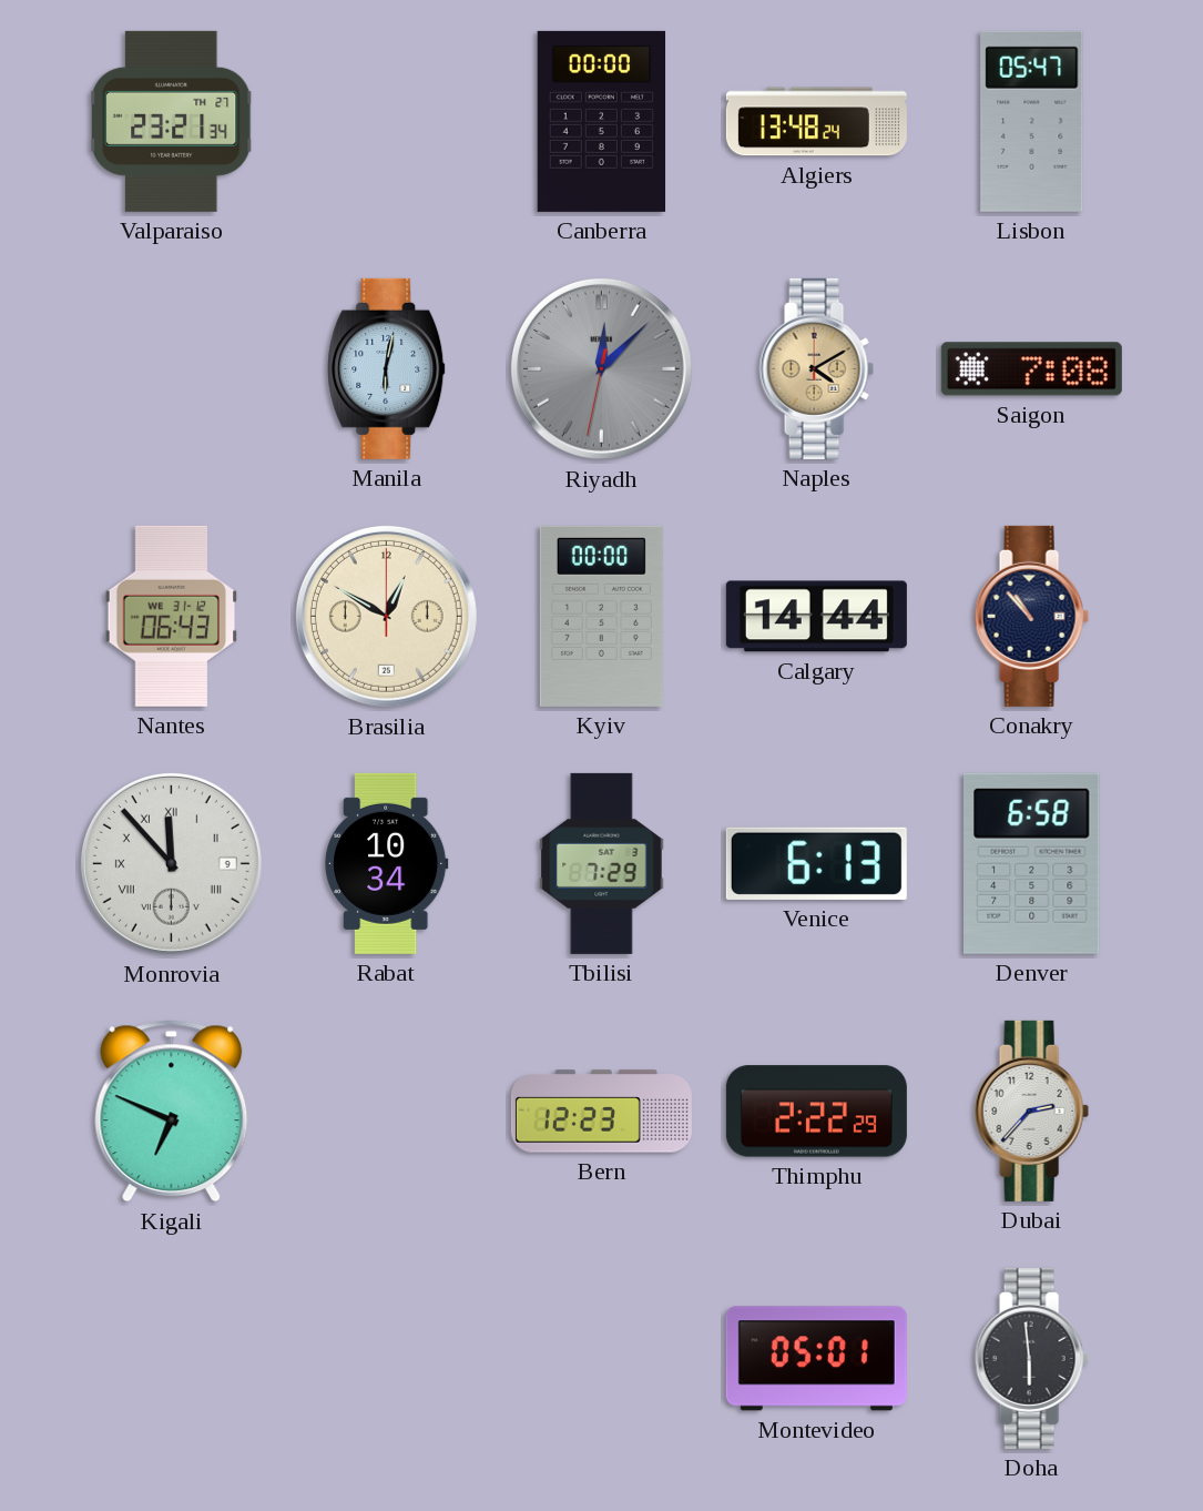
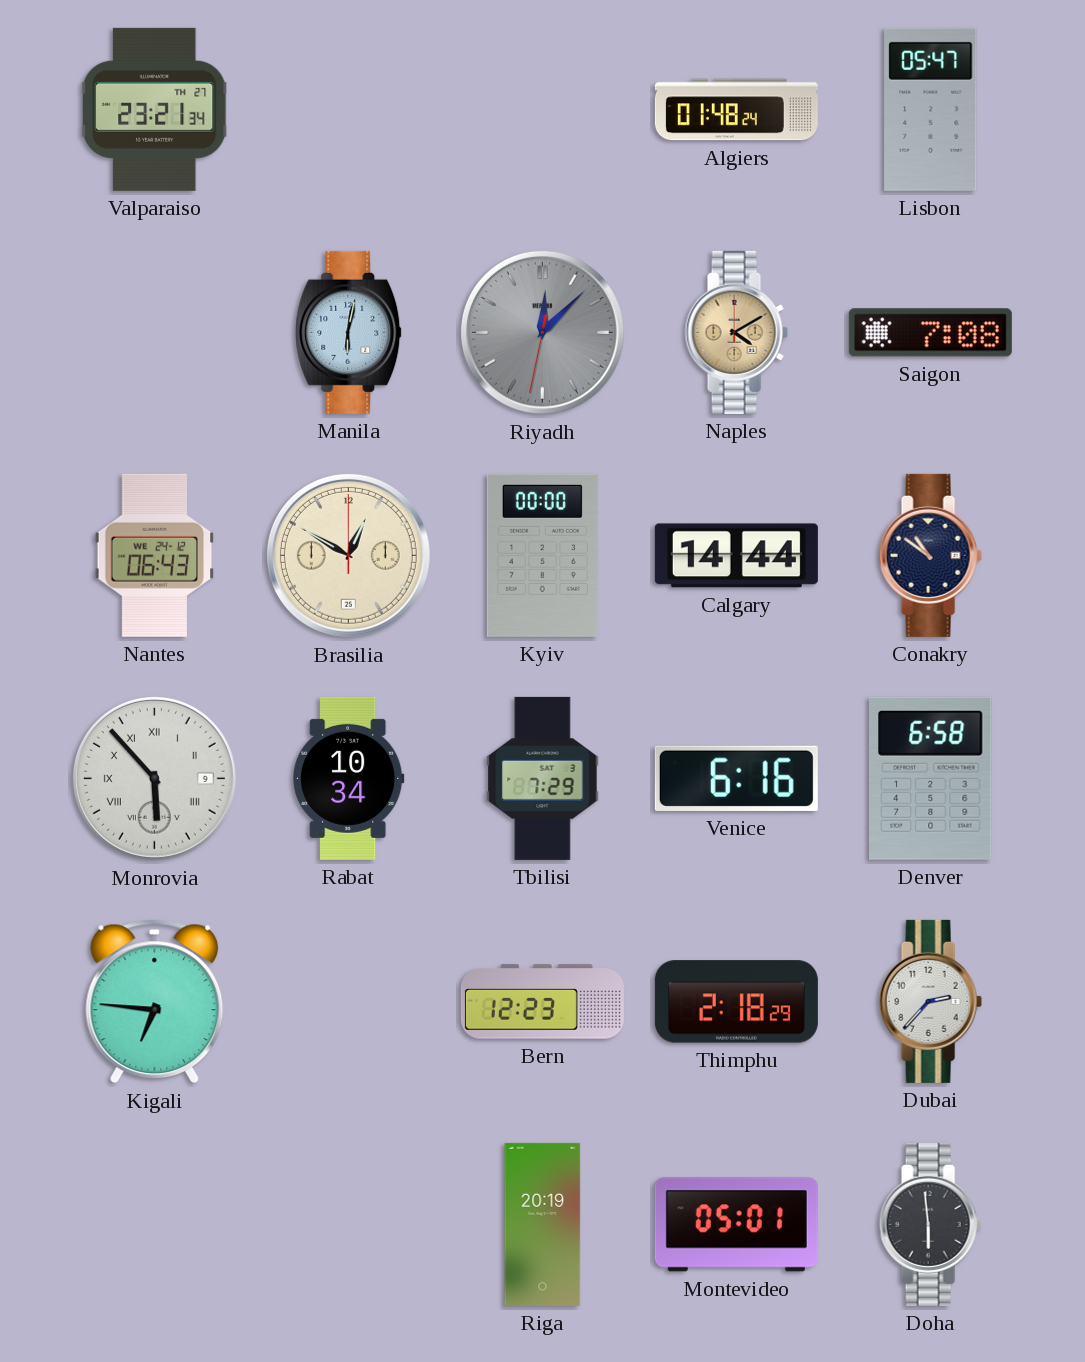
Canberra: 00:00 -> none
Algiers: 13:48 -> 01:48
Nantes date: WE 31-12 -> WE 24-12
Conakry: 10:53 -> 10:51
Monrovia: 11:53 -> 5:53
Venice: 6:13 -> 6:16
Kigali: 6:49 -> 6:46
Thimphu: 2:22 -> 2:18
Riga: none -> 20:19
